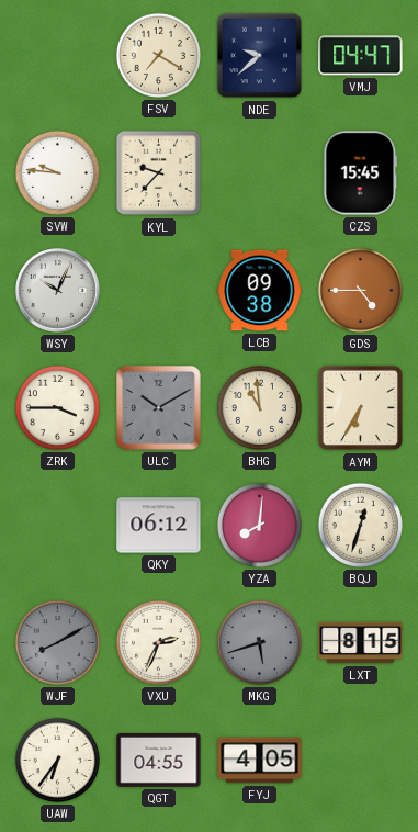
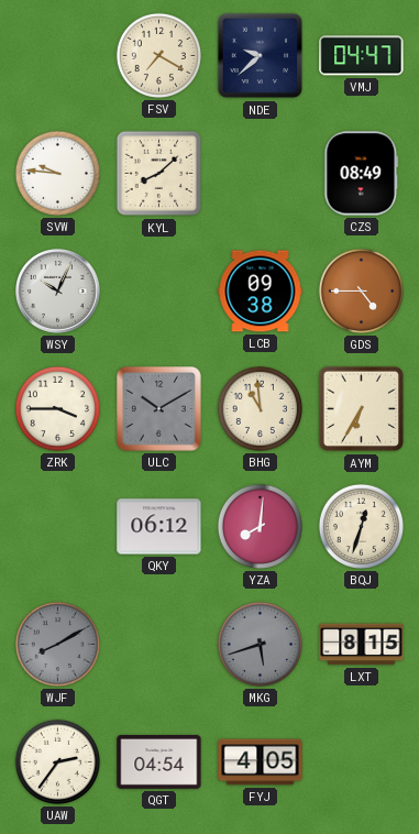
KYL: 9:37 -> 8:08
CZS: 15:45 -> 08:49
VXU: 2:34 -> none
UAW: 6:36 -> 2:36
QGT: 04:55 -> 04:54
